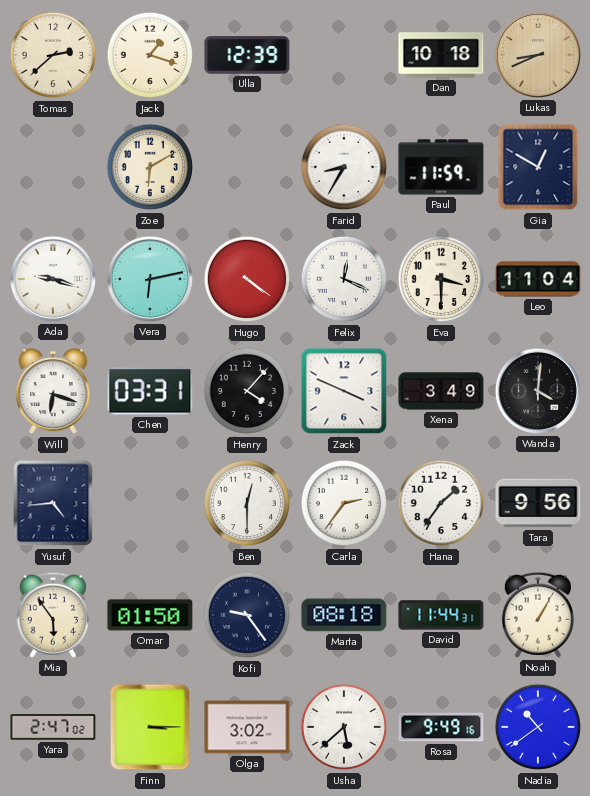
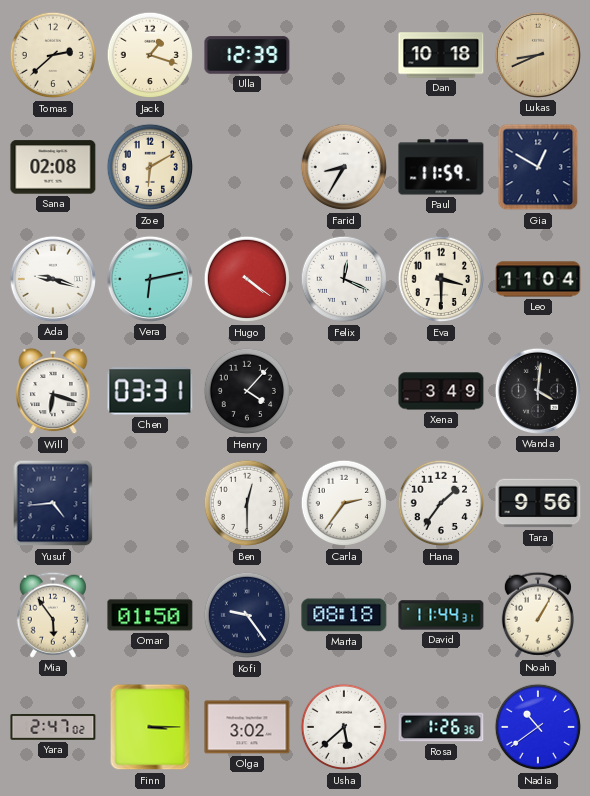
Sana: none -> 02:08
Zack: 3:49 -> none
Rosa: 9:49 -> 1:26
